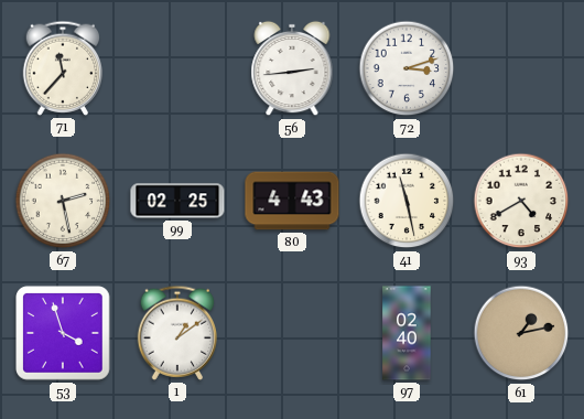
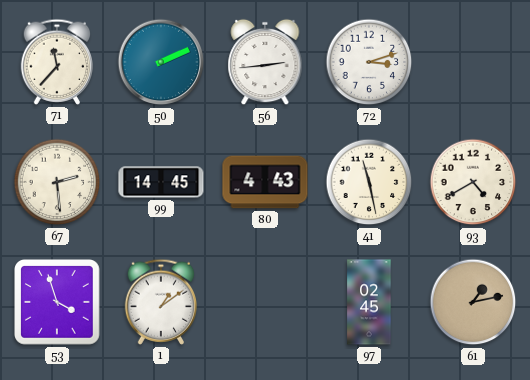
50: none -> 2:11
67: 2:28 -> 2:29
99: 02:25 -> 14:45
97: 02:40 -> 02:45
